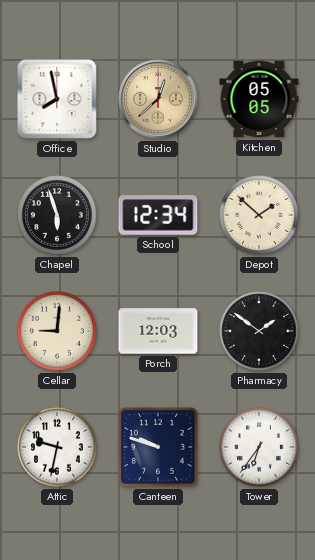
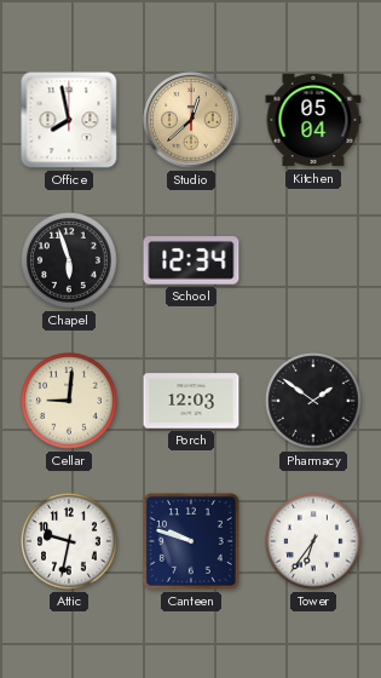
Kitchen: 05:05 -> 05:04
Depot: 1:52 -> none
